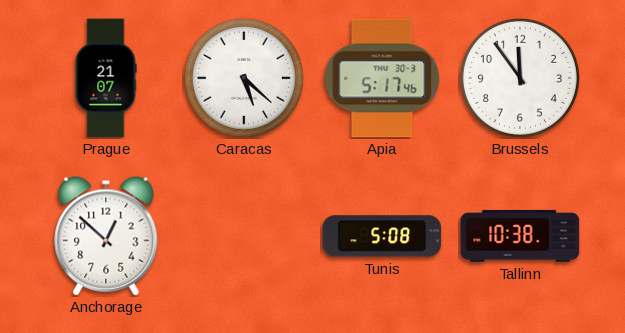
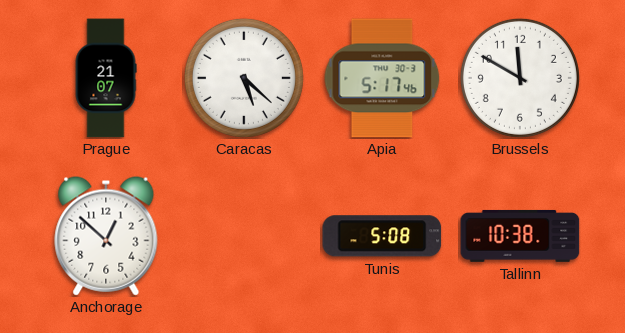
Brussels: 11:54 -> 11:50
